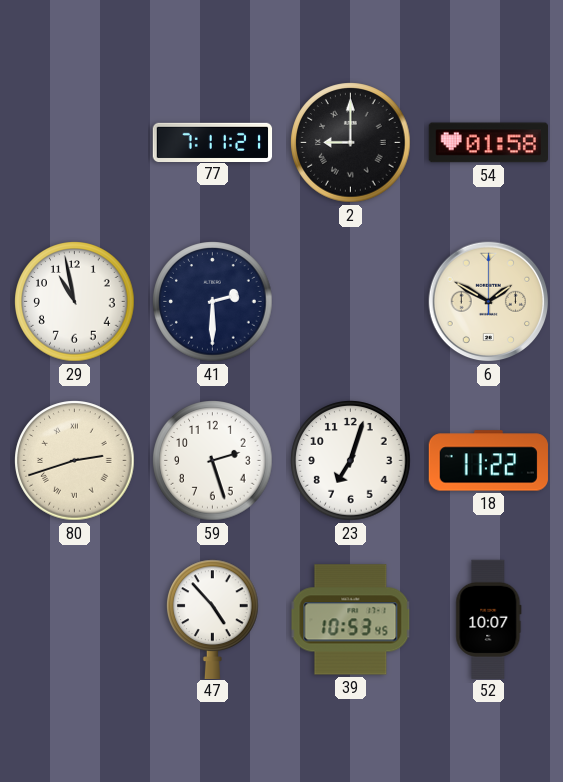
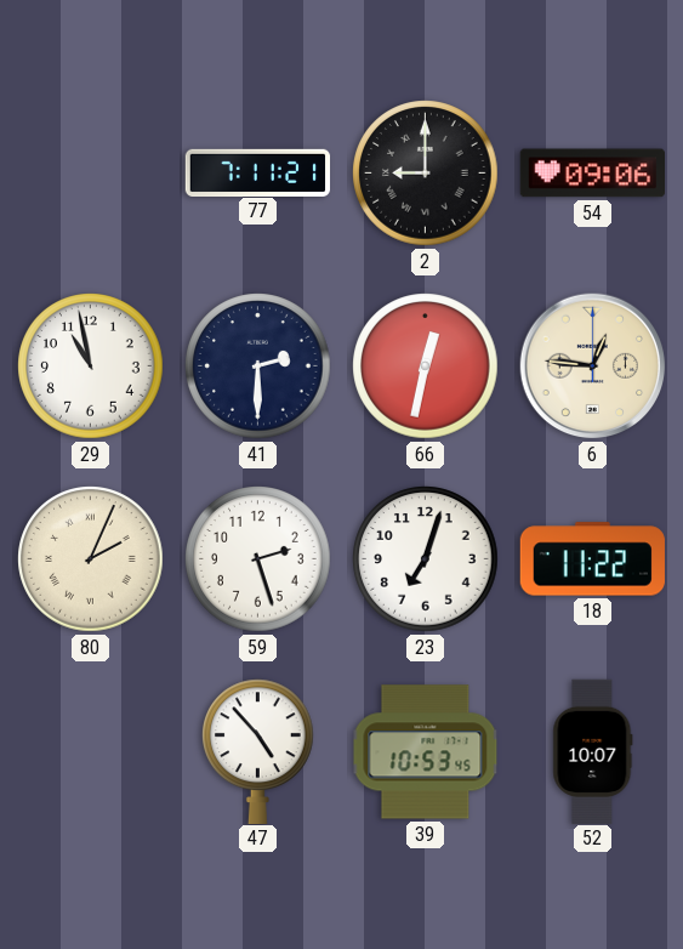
54: 01:58 -> 09:06
66: none -> 12:32
6: 1:50 -> 12:46
80: 2:42 -> 2:04
